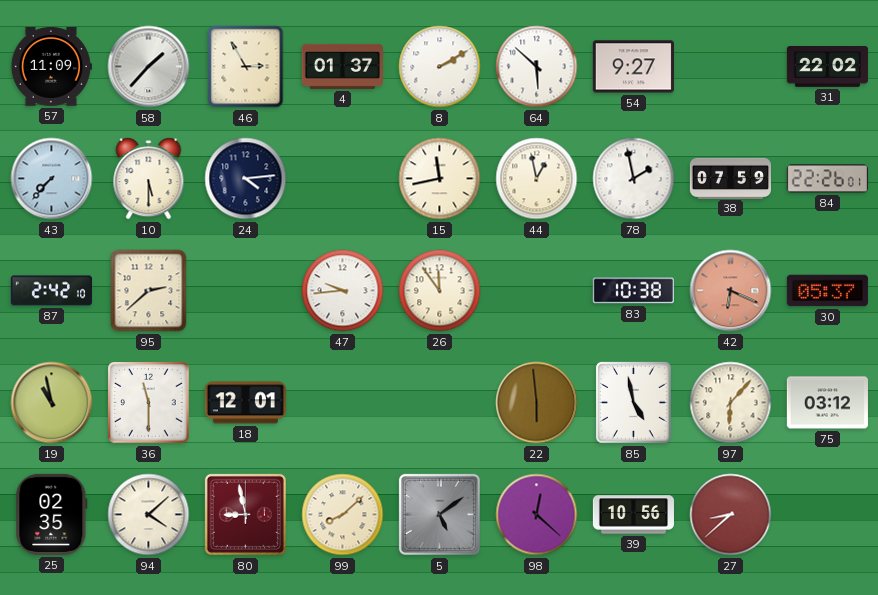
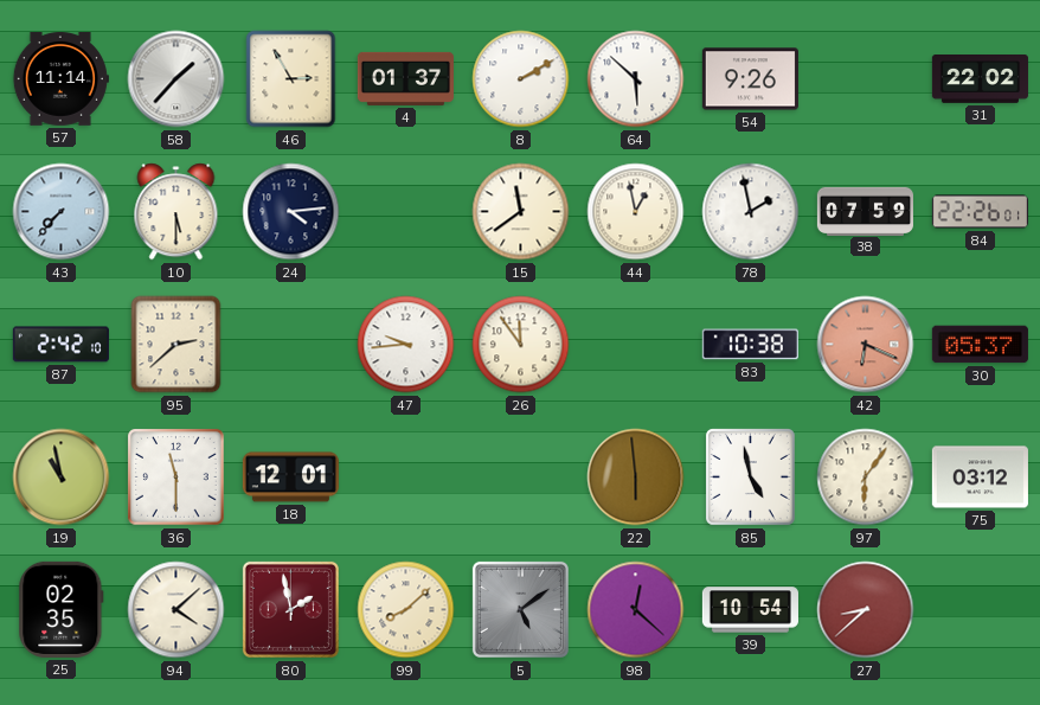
57: 11:09 -> 11:14
54: 9:27 -> 9:26
15: 11:43 -> 11:39
97: 6:07 -> 6:06
80: 8:58 -> 1:58
39: 10:56 -> 10:54
